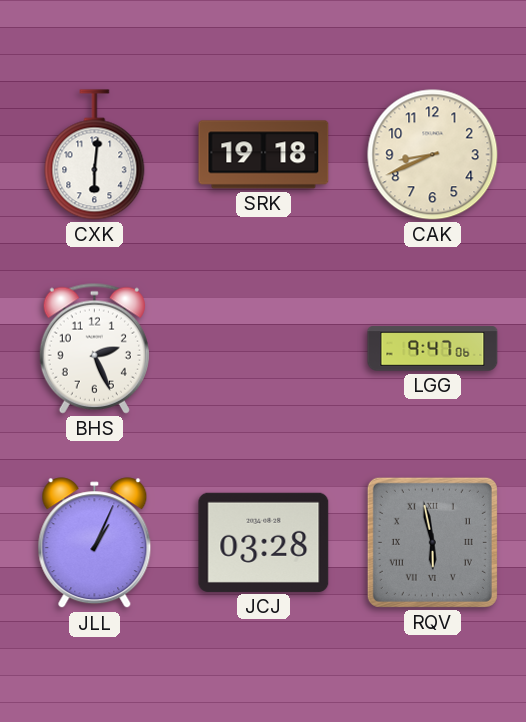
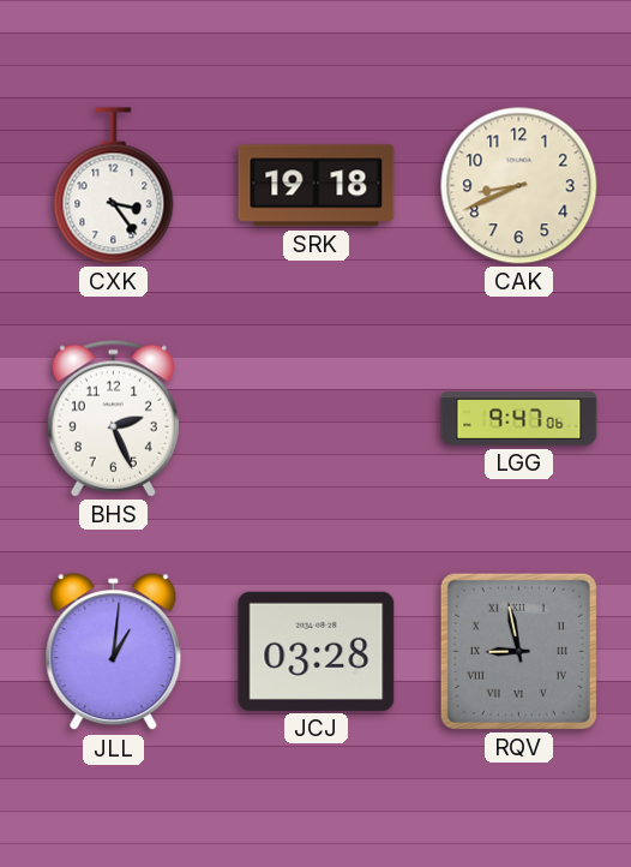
CXK: 6:01 -> 3:24
JLL: 1:04 -> 1:01
RQV: 5:58 -> 8:58
